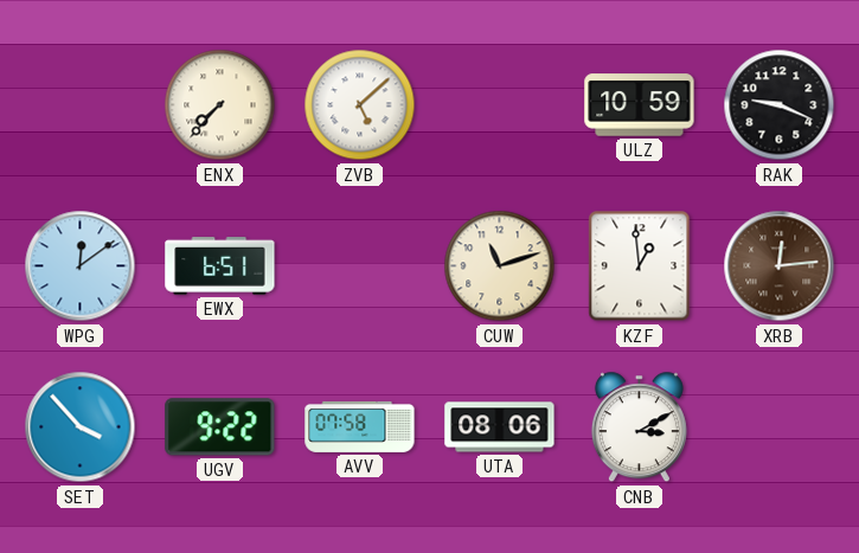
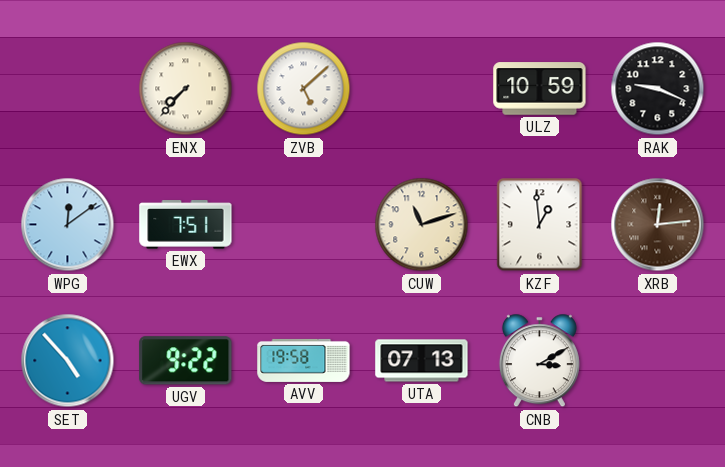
EWX: 6:51 -> 7:51
SET: 3:53 -> 4:53
AVV: 07:58 -> 19:58
UTA: 08:06 -> 07:13
